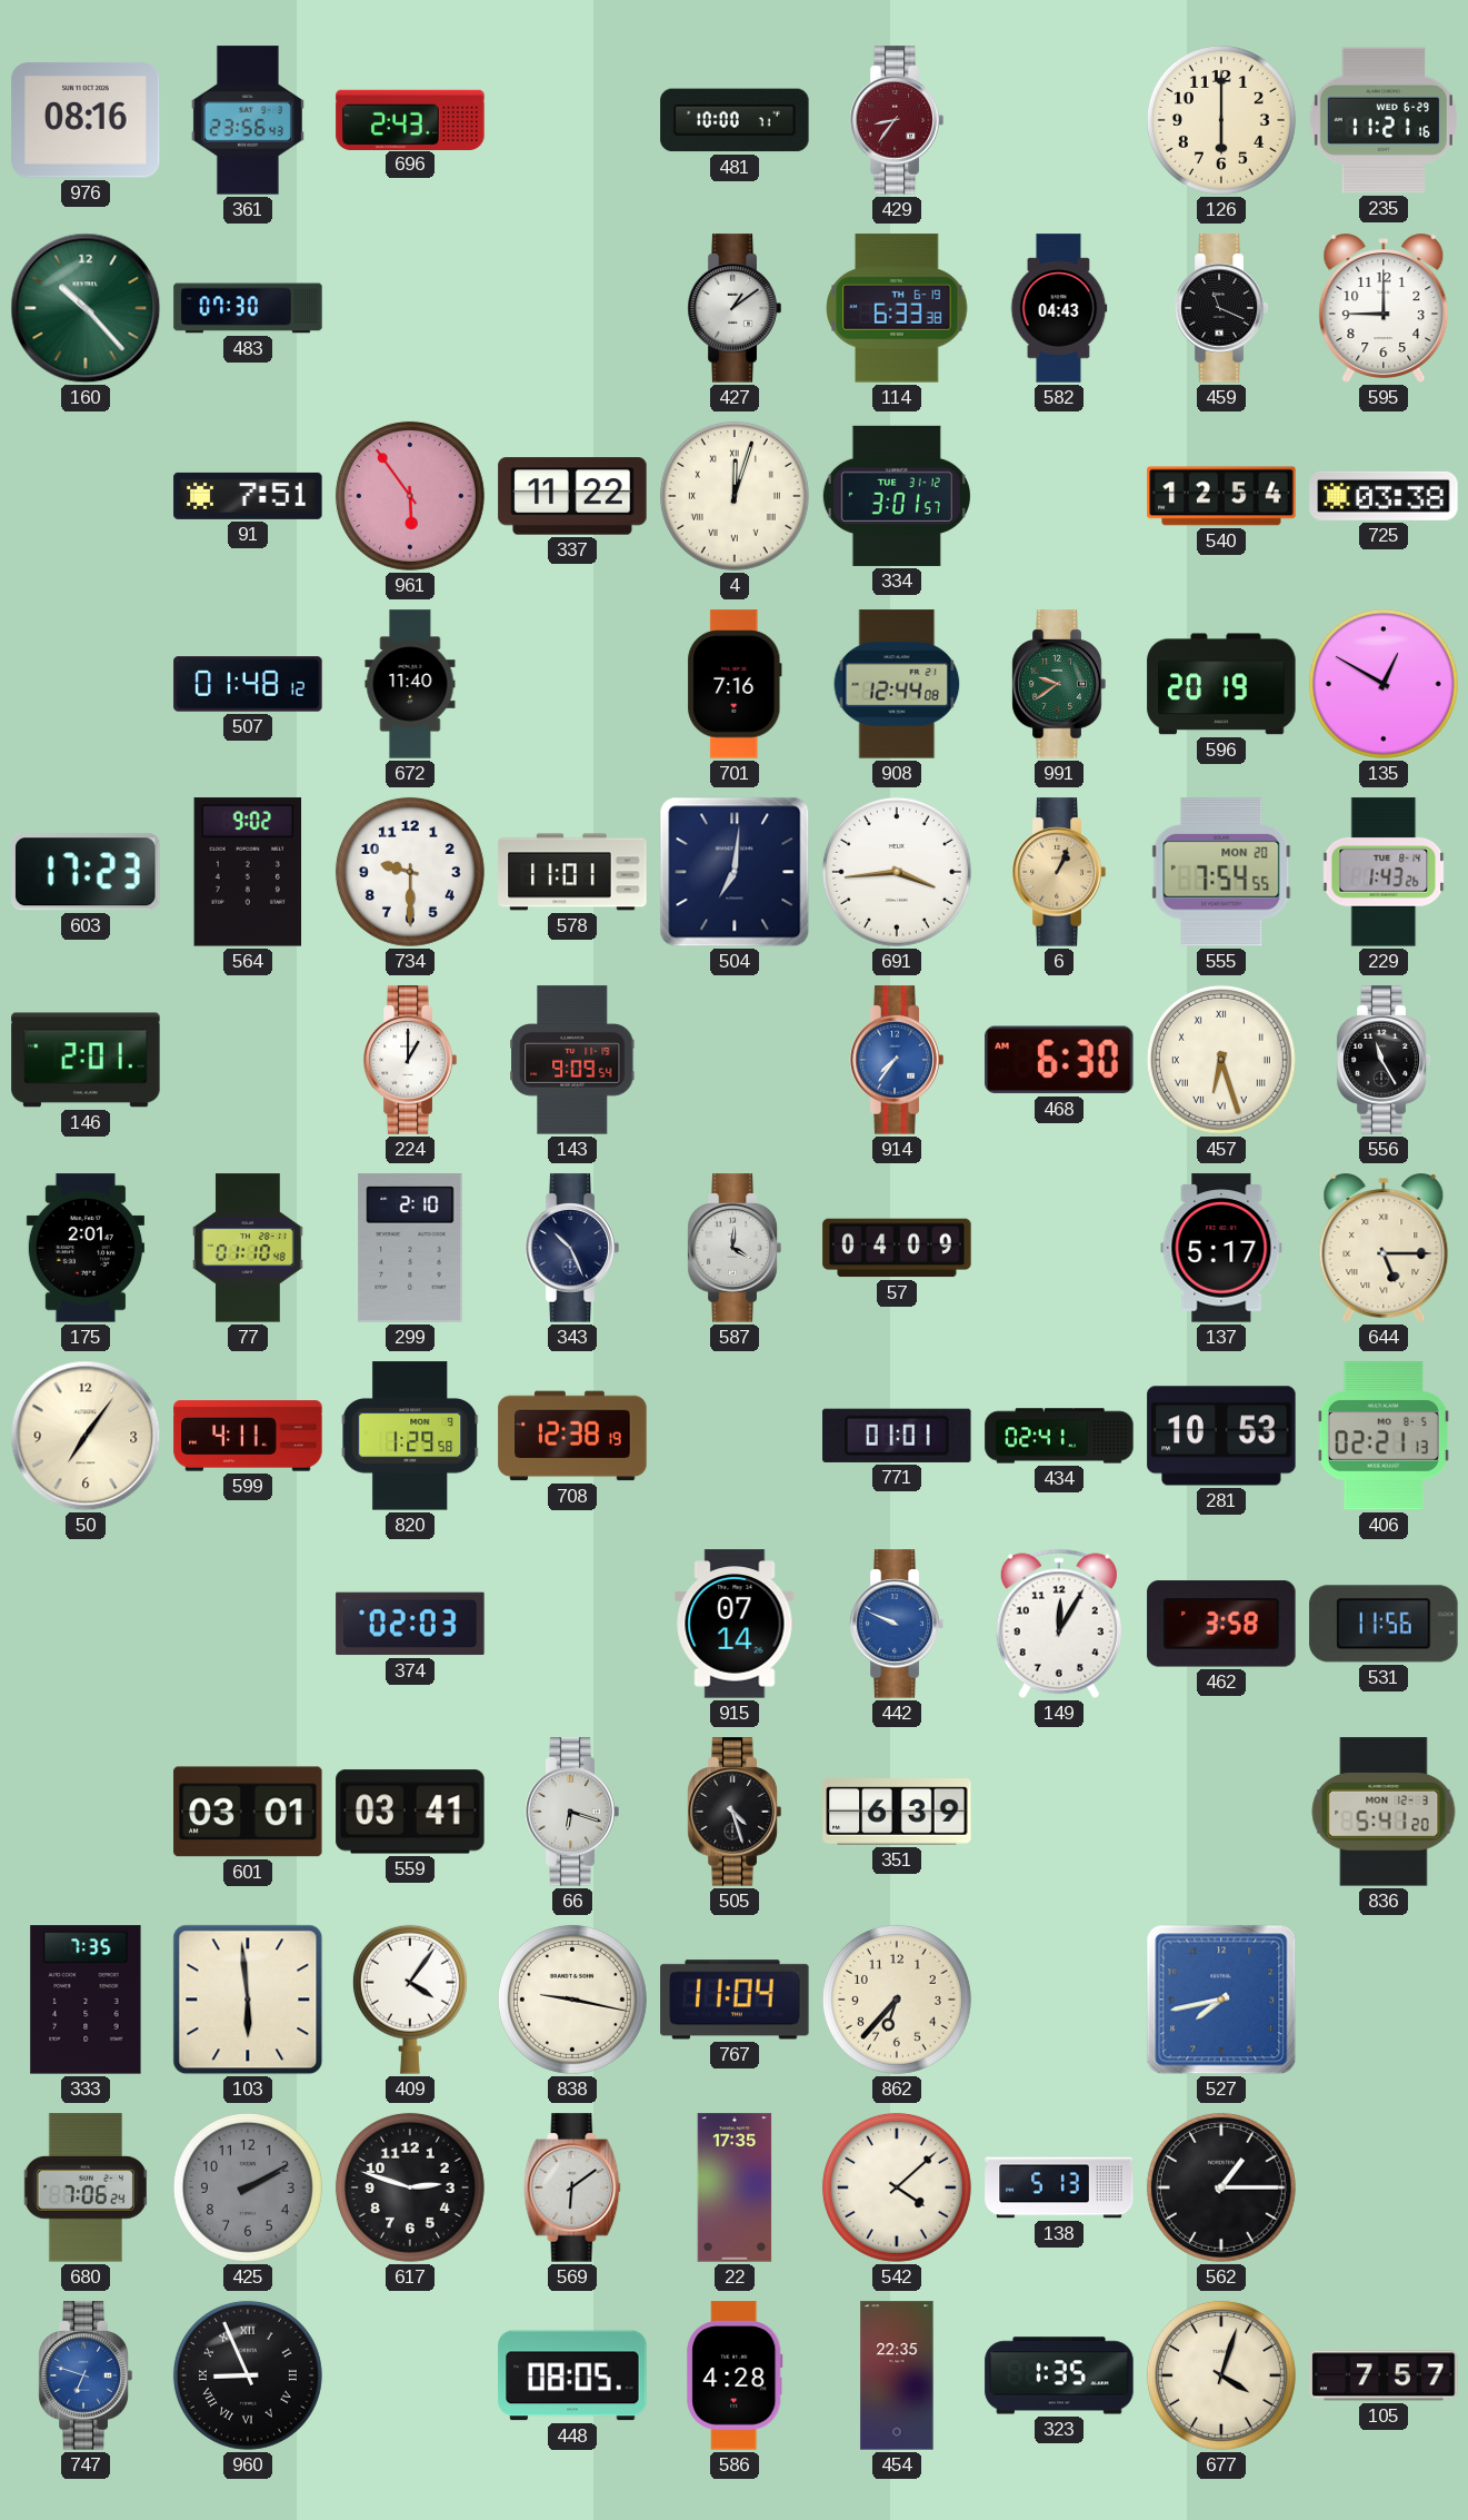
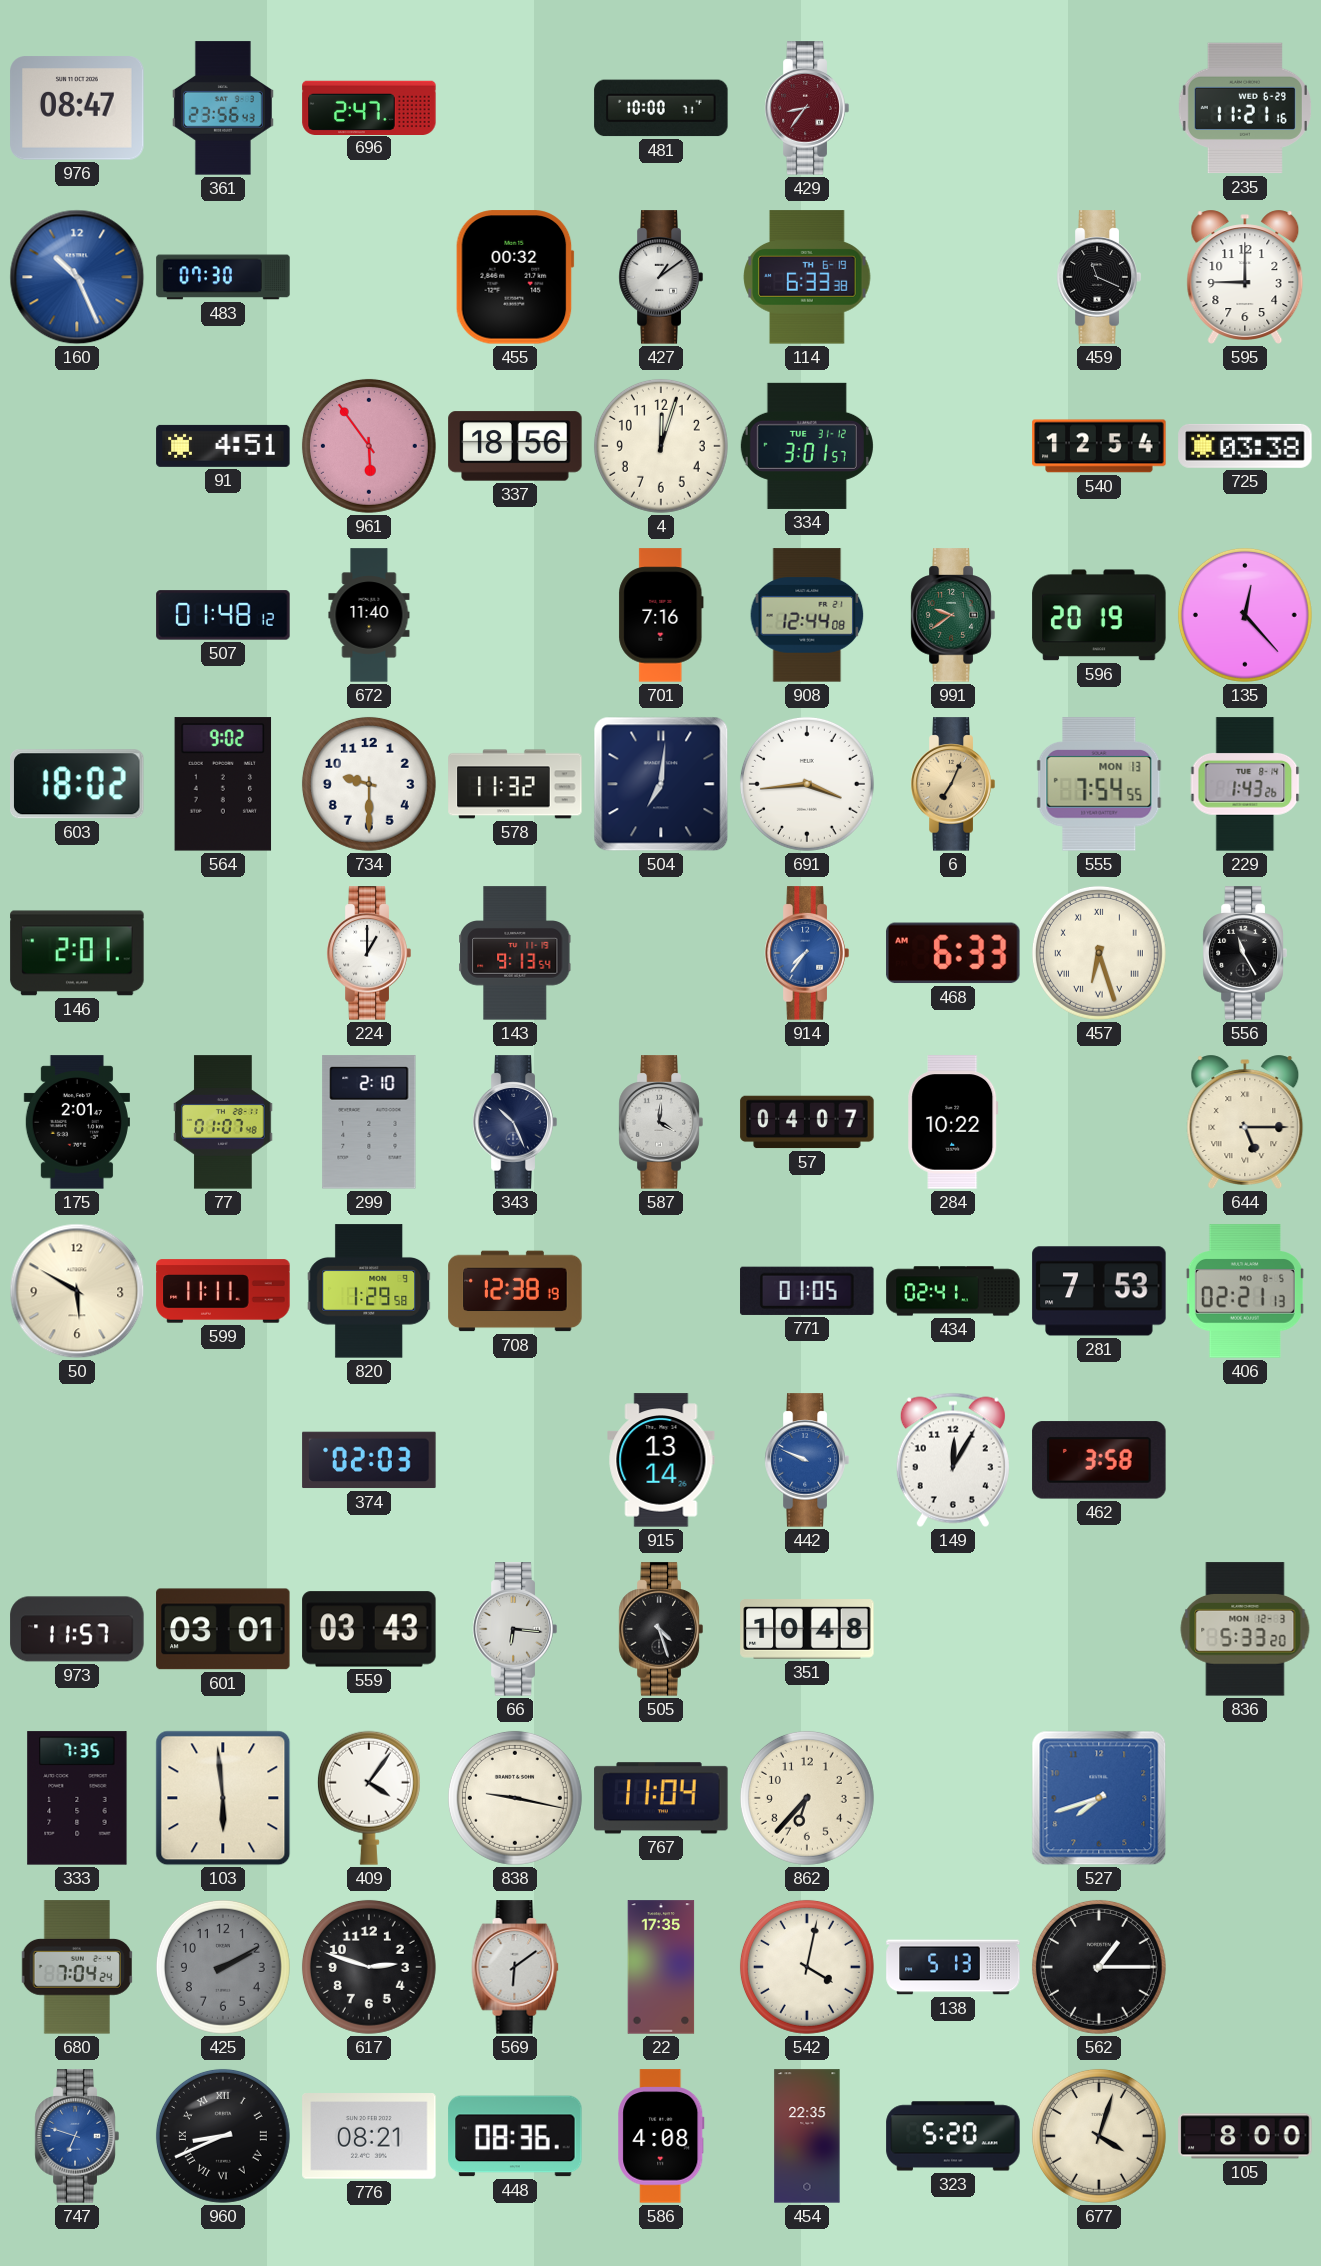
976: 08:16 -> 08:47
696: 2:43 -> 2:47
126: 6:00 -> none
160: 10:23 -> 10:26
160 dial: green -> blue
455: none -> 00:32
582: 04:43 -> none
91: 7:51 -> 4:51
337: 11:22 -> 18:56
4 numerals: Roman -> Arabic
135: 12:50 -> 12:23
603: 17:23 -> 18:02
578: 11:01 -> 11:32
6: 1:04 -> 7:04
555 date: MON 20 -> MON 13
143: 9:09 -> 9:13
468: 6:30 -> 6:33
77: 01:10 -> 01:07
57: 04:09 -> 04:07
284: none -> 10:22
137: 5:17 -> none
50: 7:06 -> 5:50
599: 4:11 -> 11:11
771: 01:01 -> 01:05
281: 10:53 -> 7:53
915: 07:14 -> 13:14
531: 11:56 -> none
973: none -> 11:57
559: 03:41 -> 03:43
66: 6:18 -> 6:16
351: 6:39 -> 10:48
836: 5:41 -> 5:33
527: 7:43 -> 7:42
680: 7:06 -> 7:04
542: 4:08 -> 4:02
960: 8:56 -> 8:41
776: none -> 08:21
448: 08:05 -> 08:36
586: 4:28 -> 4:08
323: 1:35 -> 5:20
105: 7:57 -> 8:00
